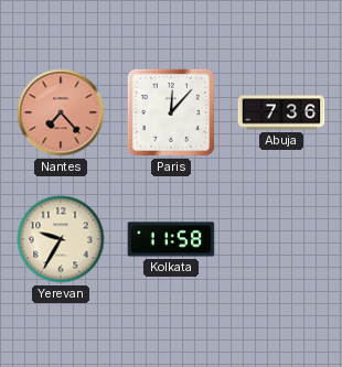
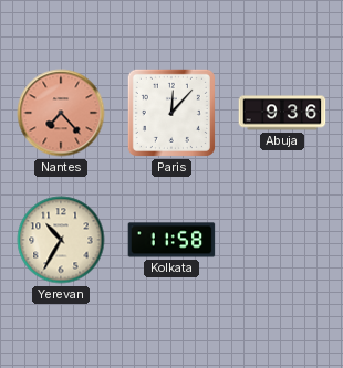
Abuja: 7:36 -> 9:36
Yerevan: 9:35 -> 10:35
